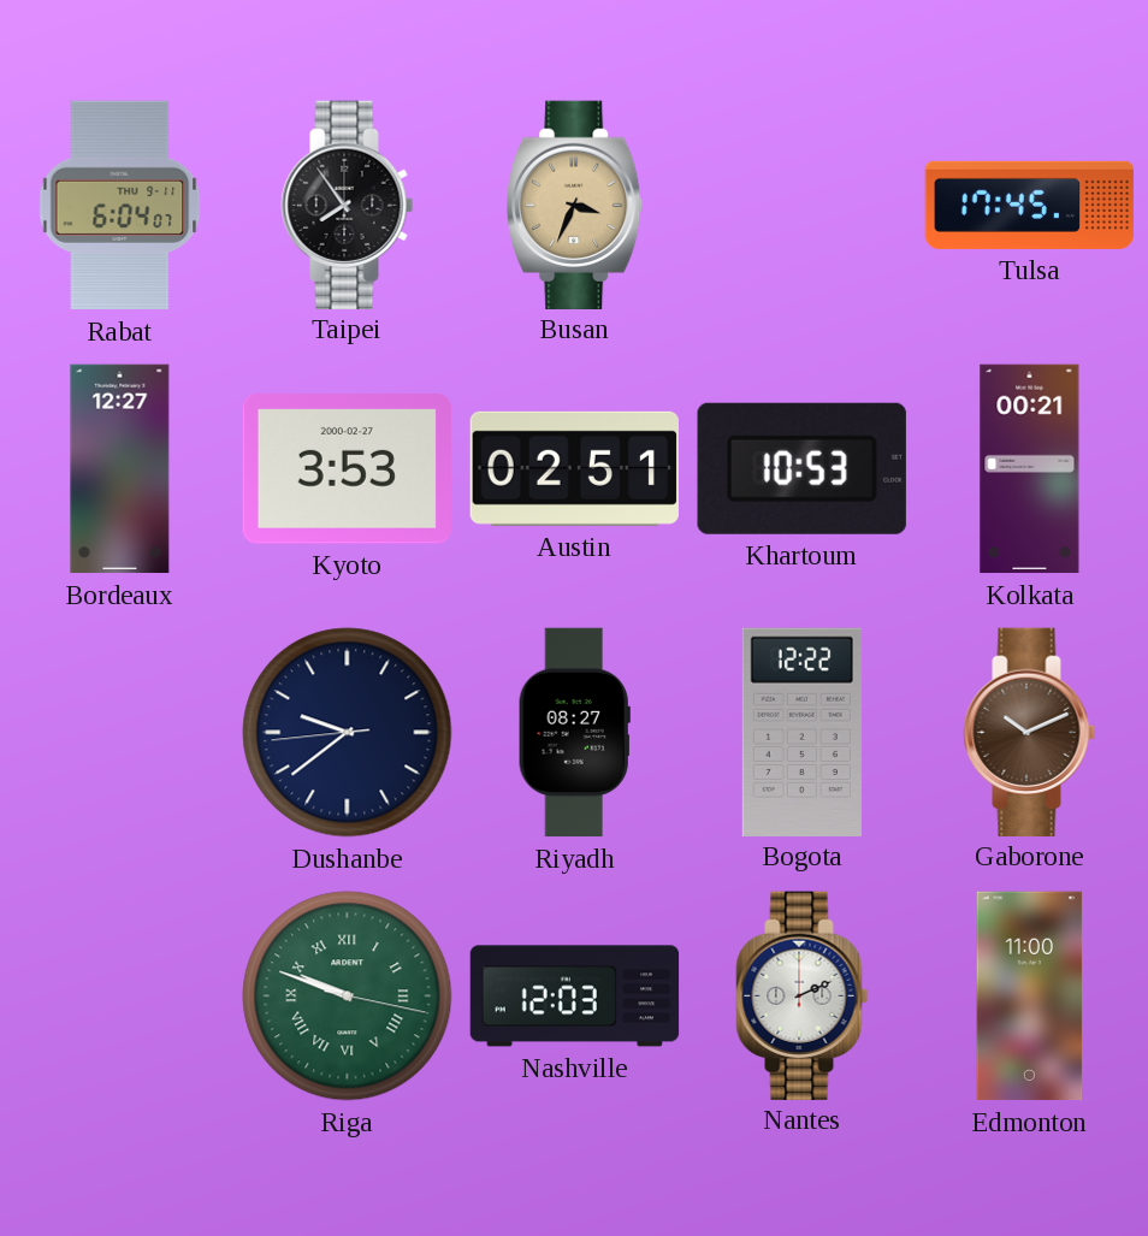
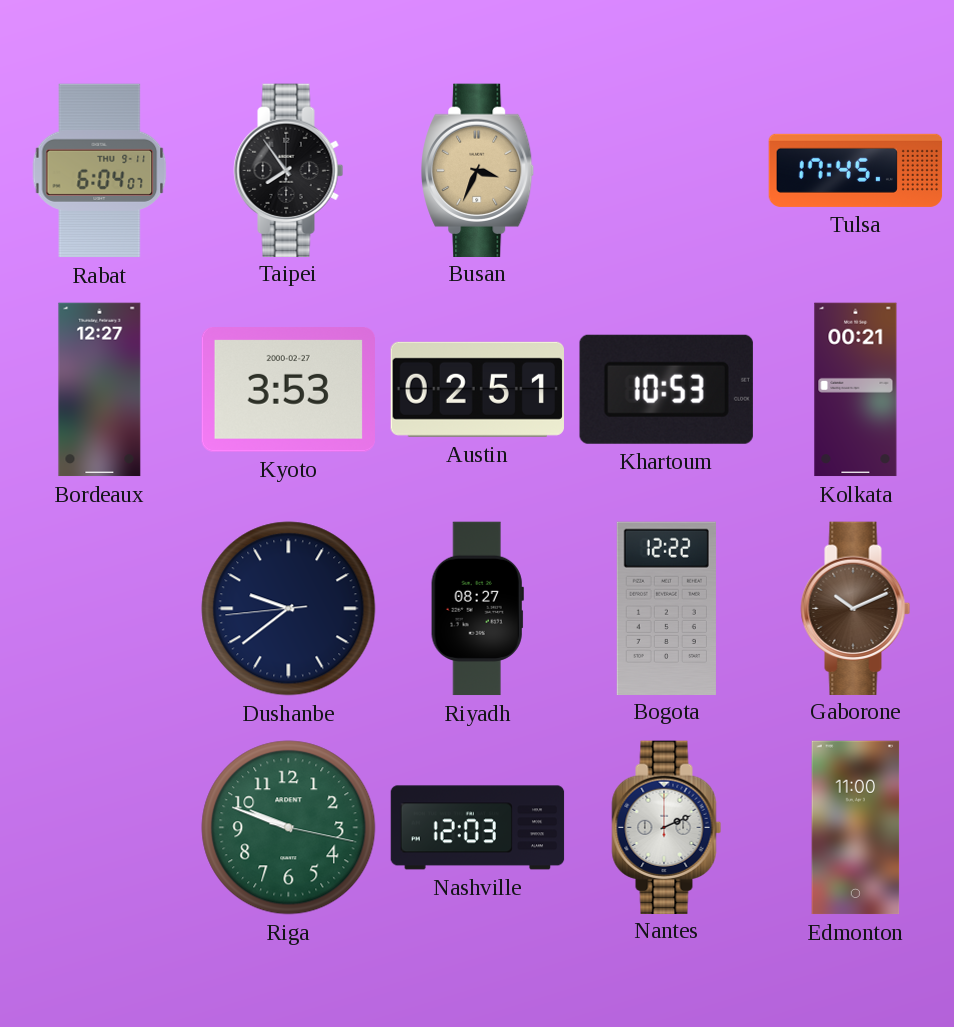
Riga numerals: Roman -> Arabic
